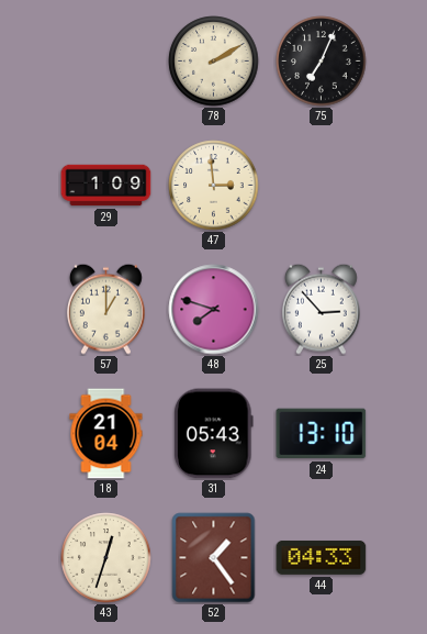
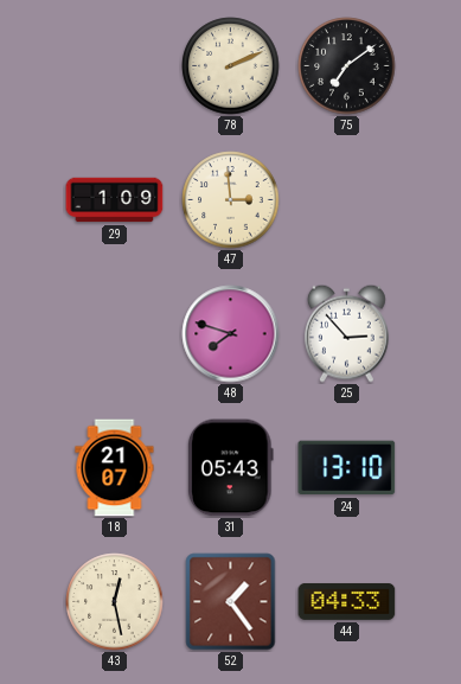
78: 2:10 -> 2:11
75: 7:04 -> 7:09
57: 1:00 -> none
18: 21:04 -> 21:07
43: 12:33 -> 12:28
